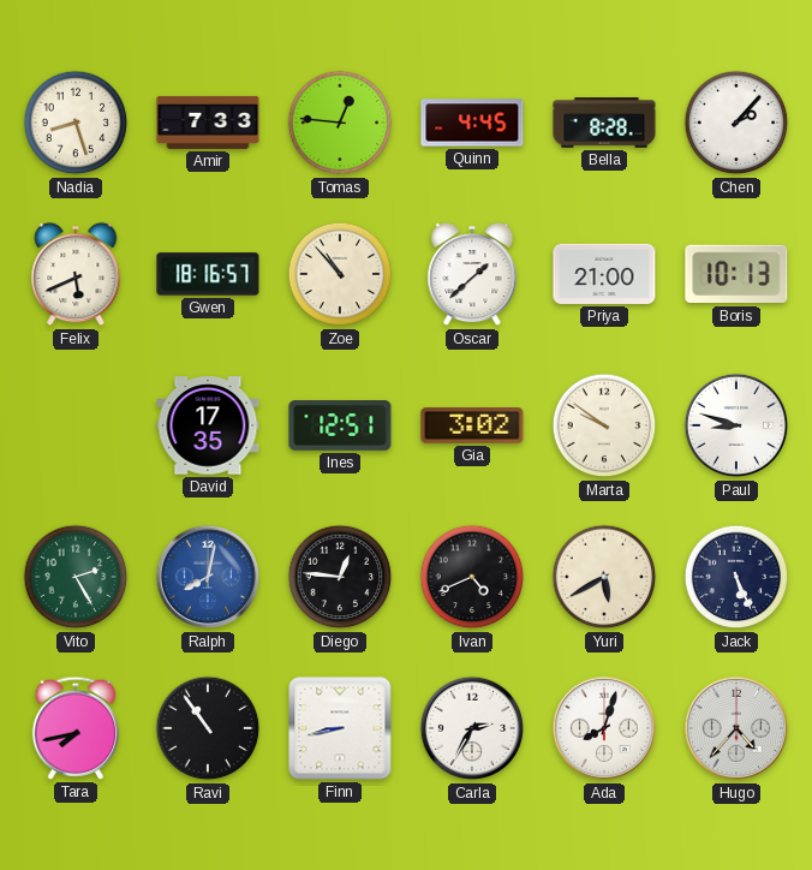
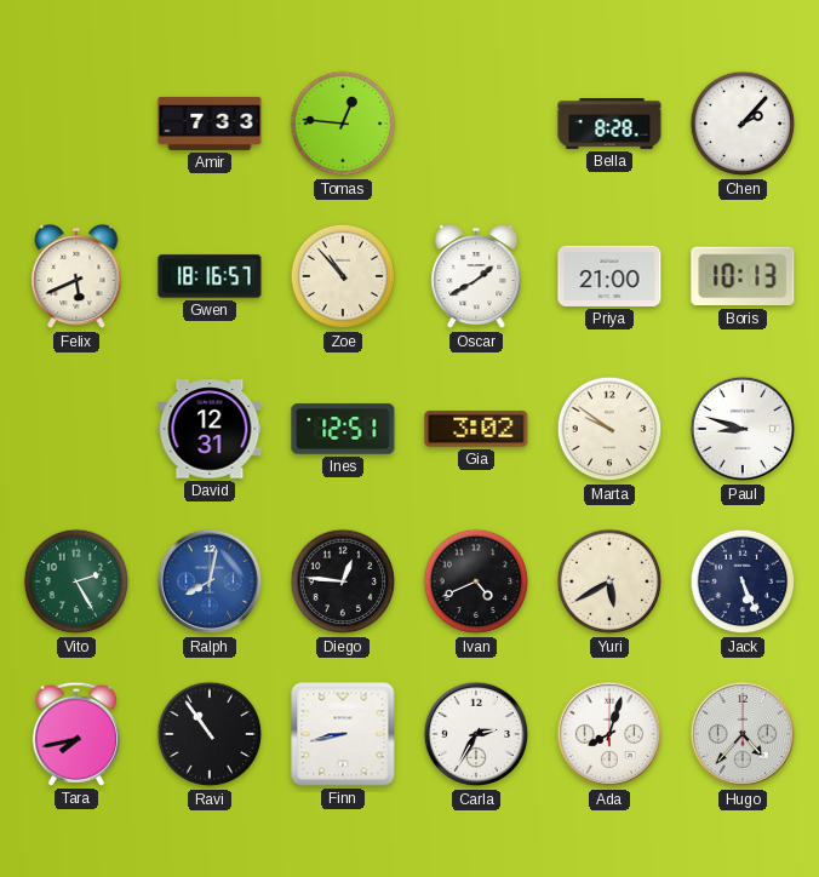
Nadia: 8:27 -> none
Quinn: 4:45 -> none
Oscar: 1:38 -> 1:40
David: 17:35 -> 12:31
